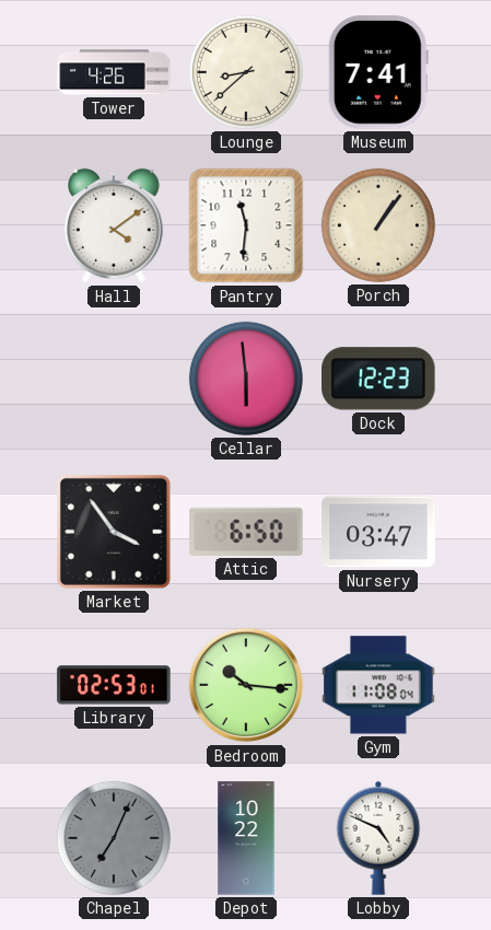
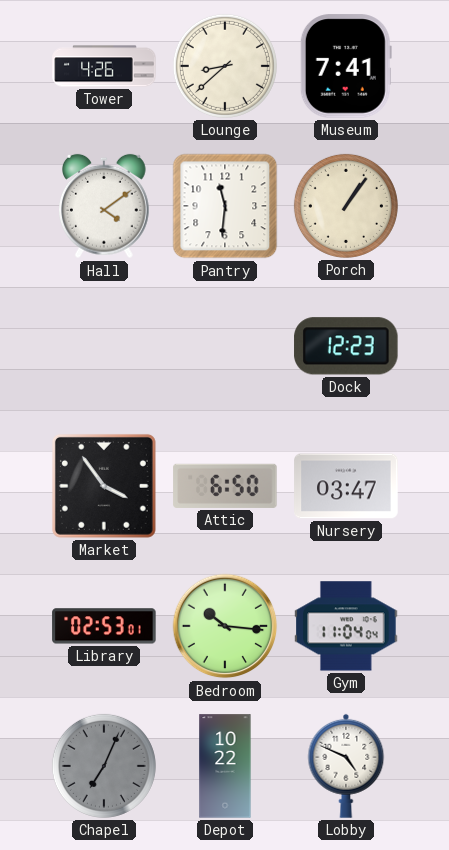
Cellar: 5:59 -> none
Gym: 11:08 -> 11:04
